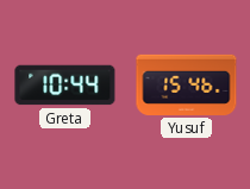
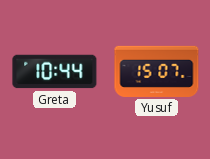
Yusuf: 15:46 -> 15:07
